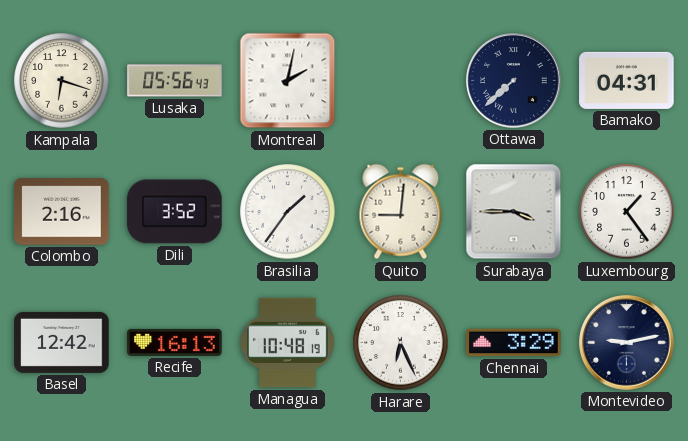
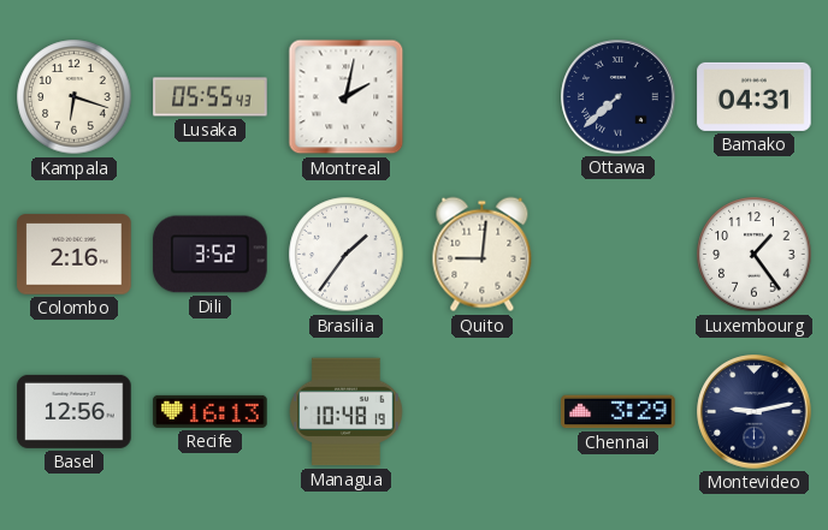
Lusaka: 05:56 -> 05:55
Surabaya: 3:45 -> none
Basel: 12:42 -> 12:56
Harare: 6:26 -> none
